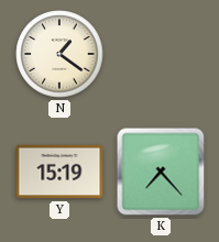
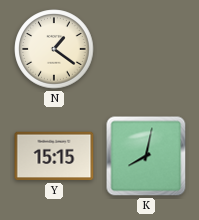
Y: 15:19 -> 15:15
K: 7:23 -> 8:02
